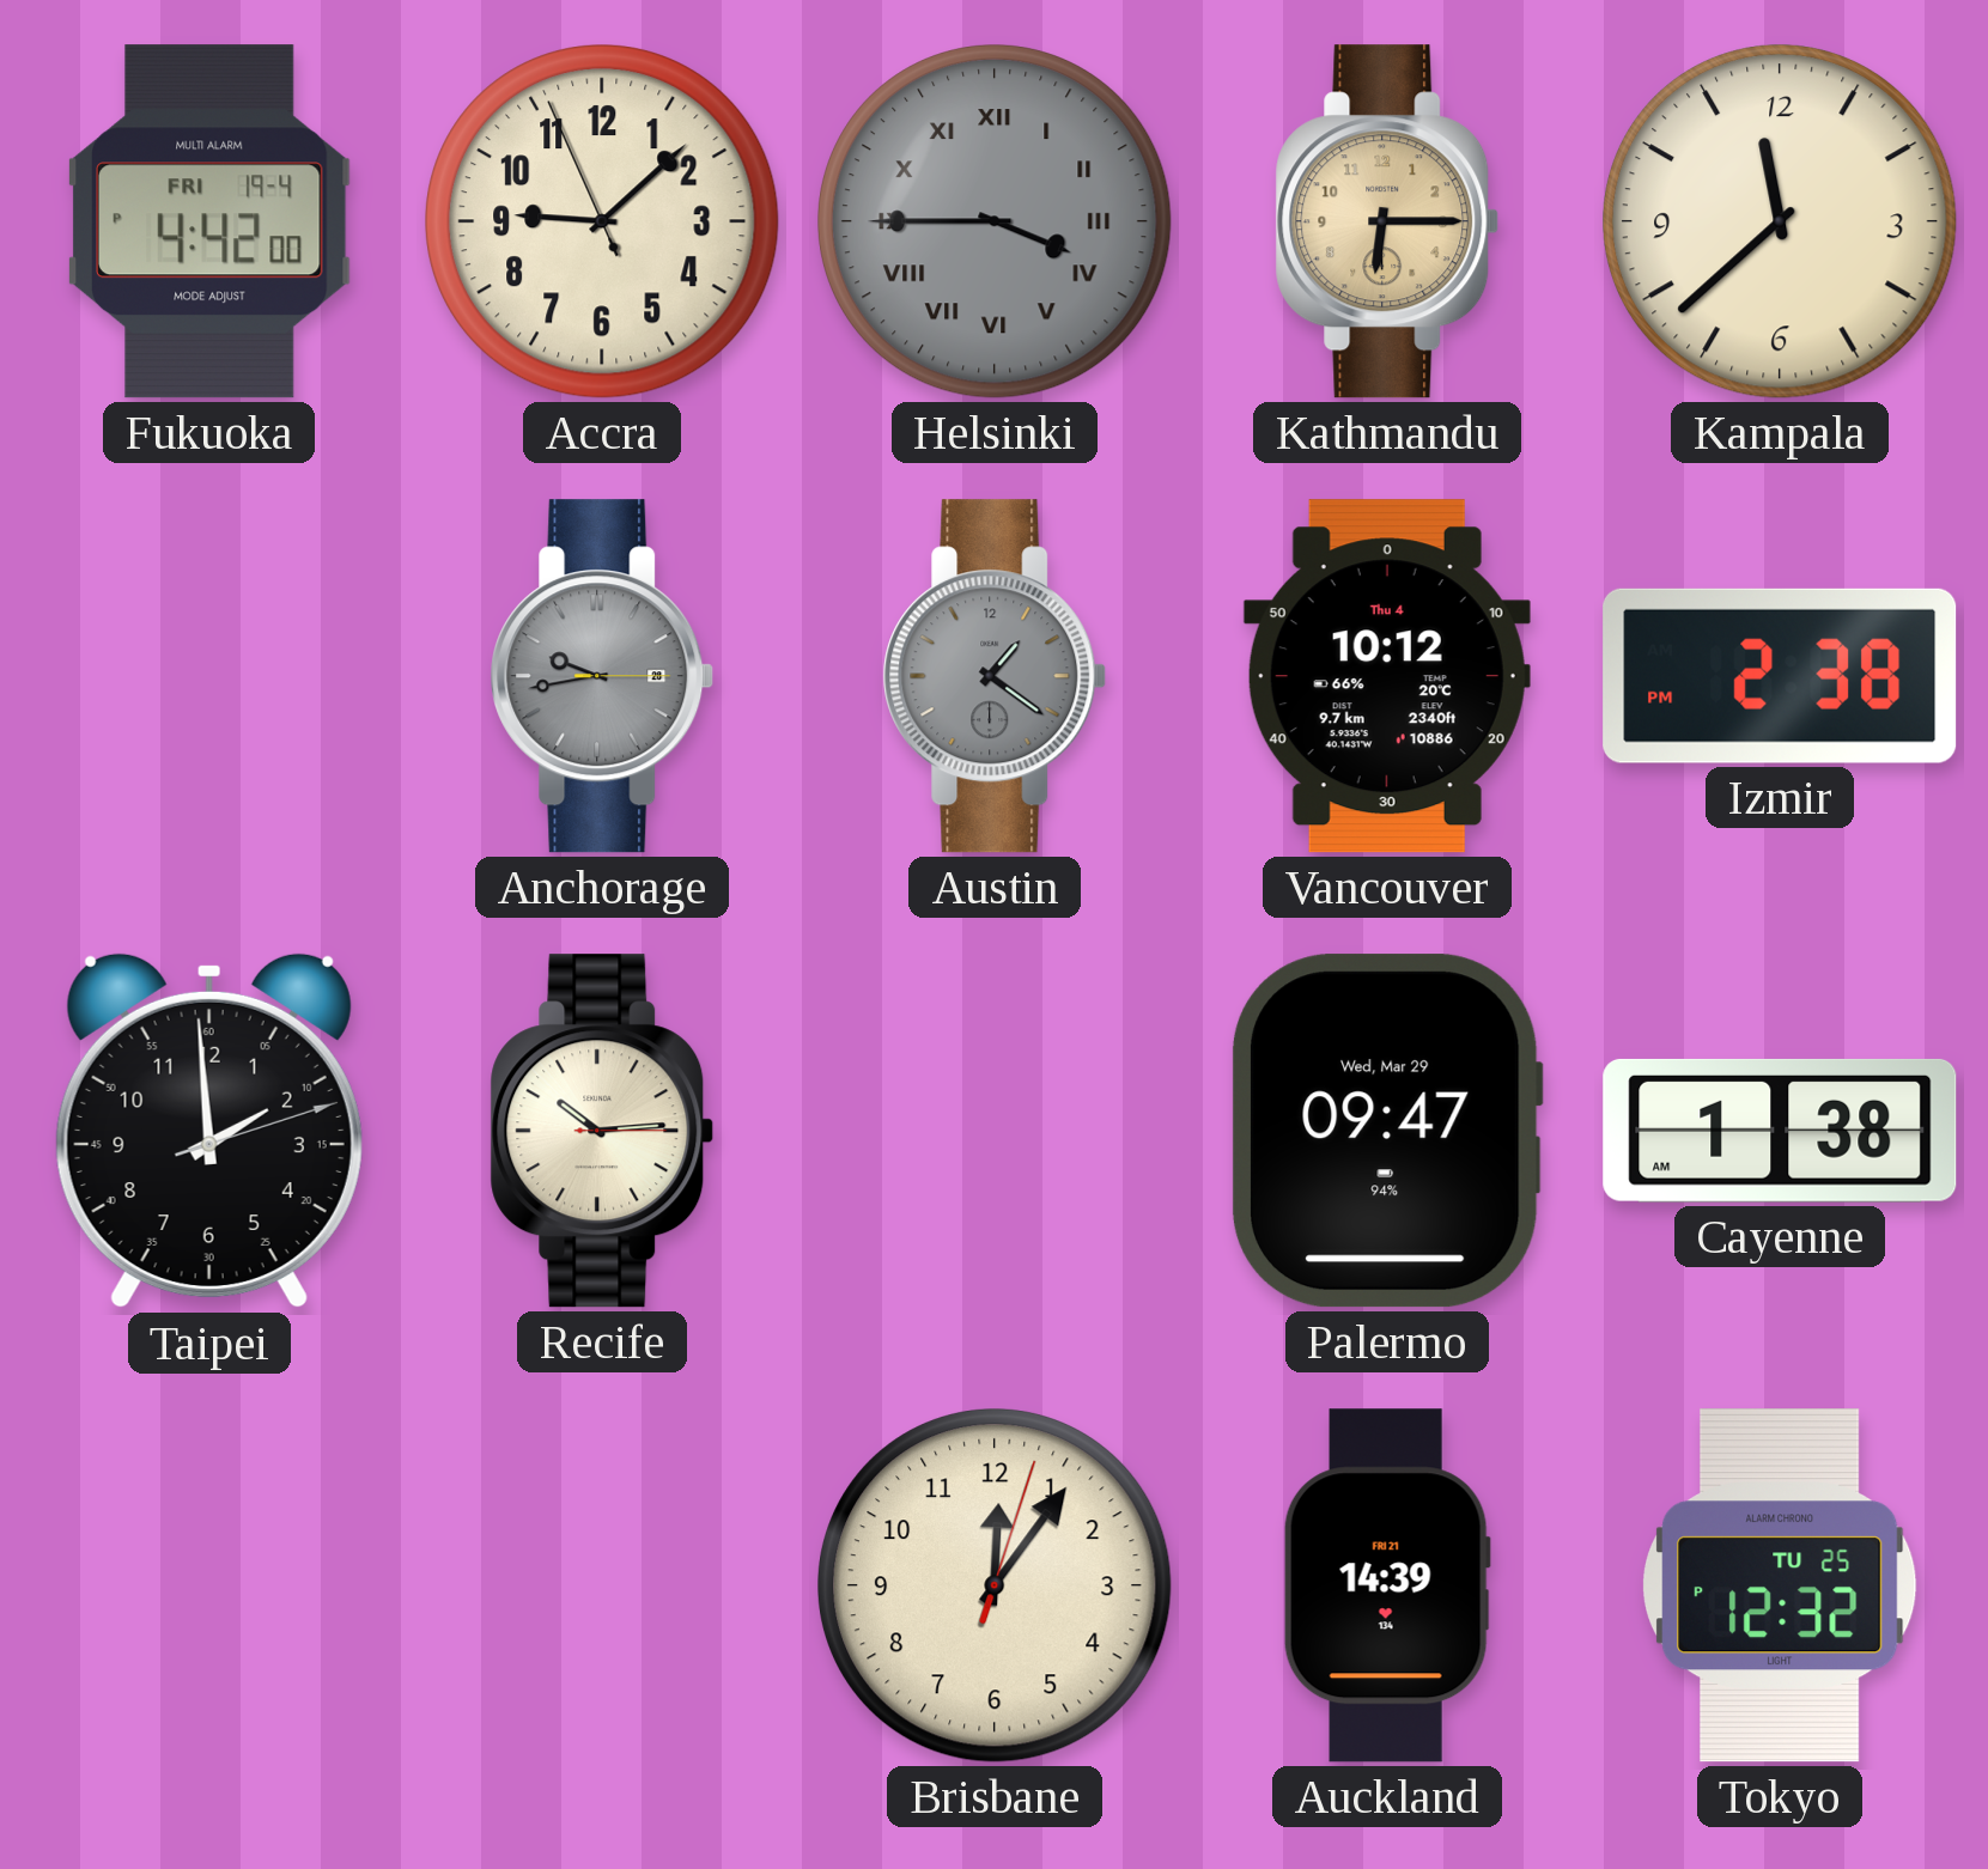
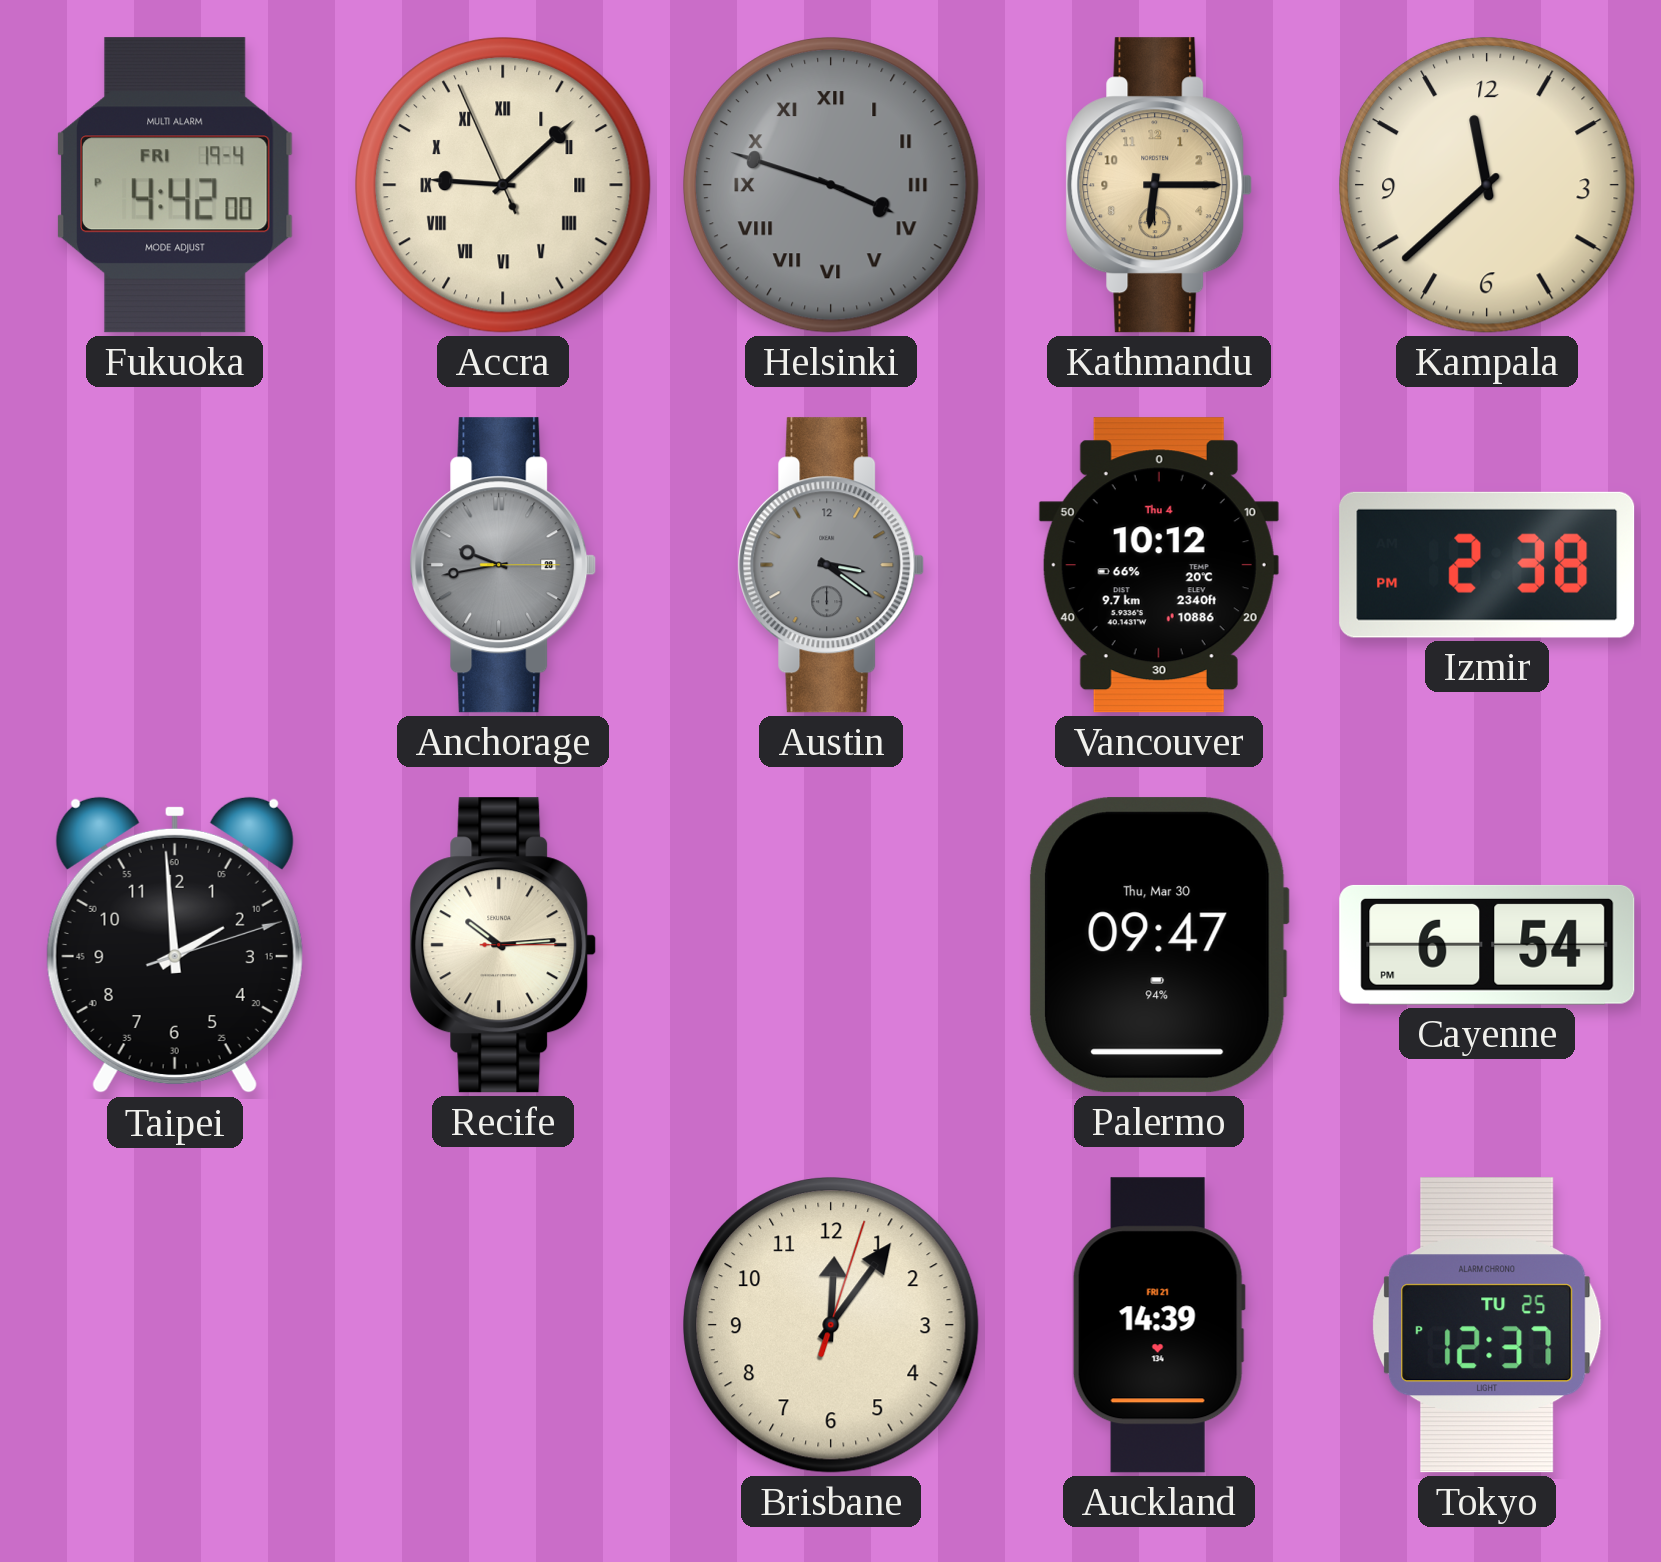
Accra numerals: Arabic -> Roman
Helsinki: 3:45 -> 3:48
Austin: 1:21 -> 3:21
Palermo date: Wed, Mar 29 -> Thu, Mar 30
Cayenne: 1:38 -> 6:54
Tokyo: 12:32 -> 12:37
